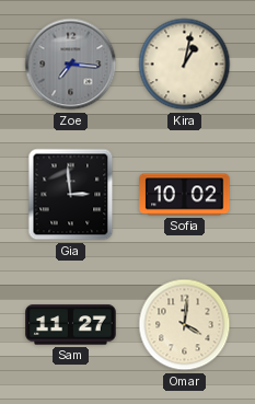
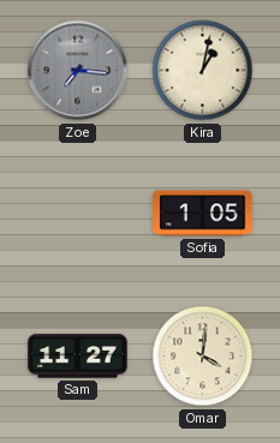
Gia: 2:59 -> none
Sofia: 10:02 -> 1:05
